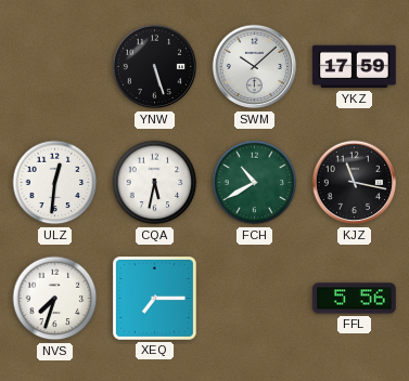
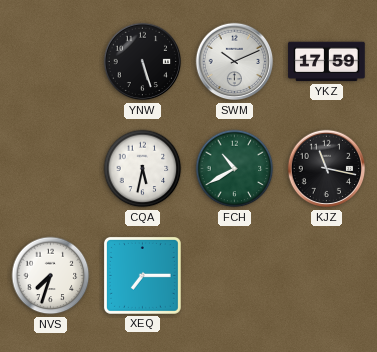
SWM: 10:08 -> 10:11
ULZ: 12:31 -> none
FFL: 5:56 -> none
